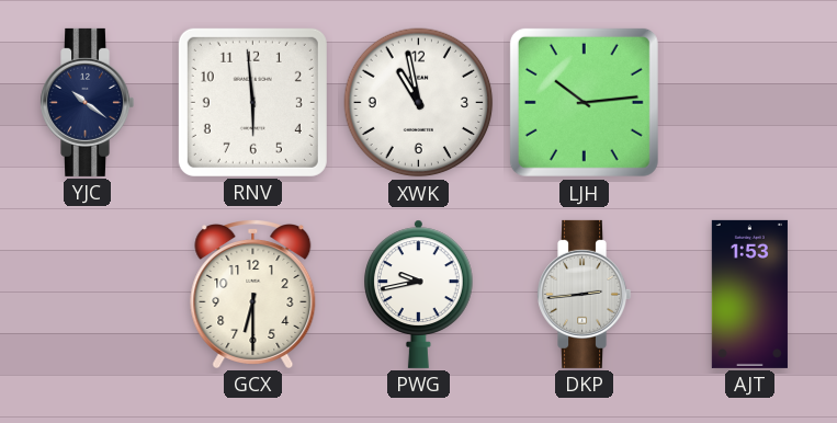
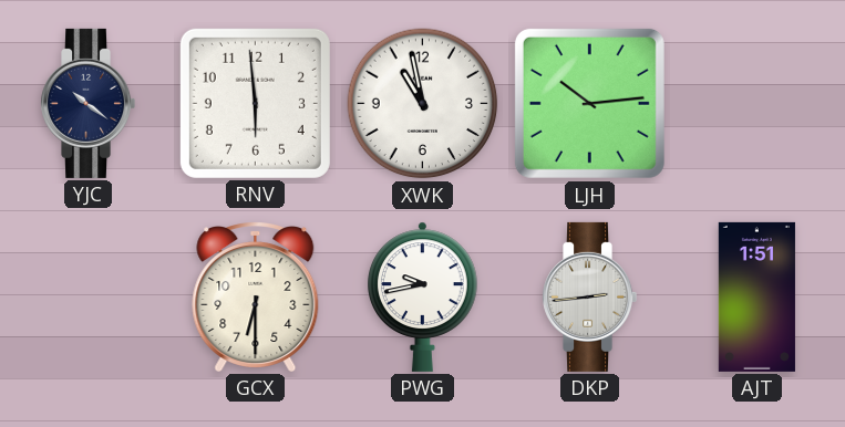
AJT: 1:53 -> 1:51
